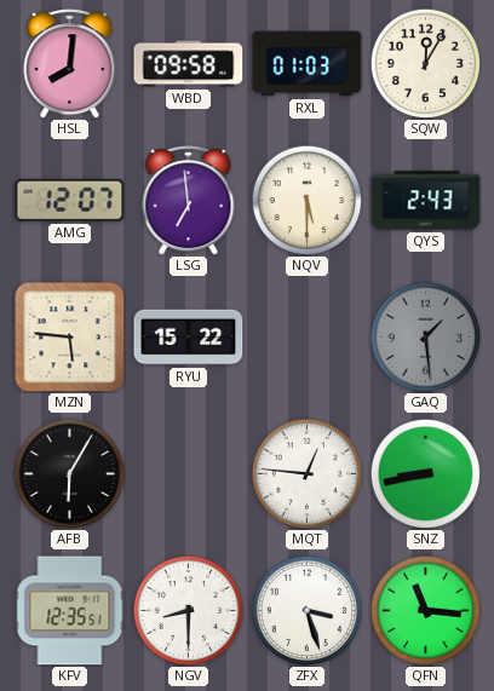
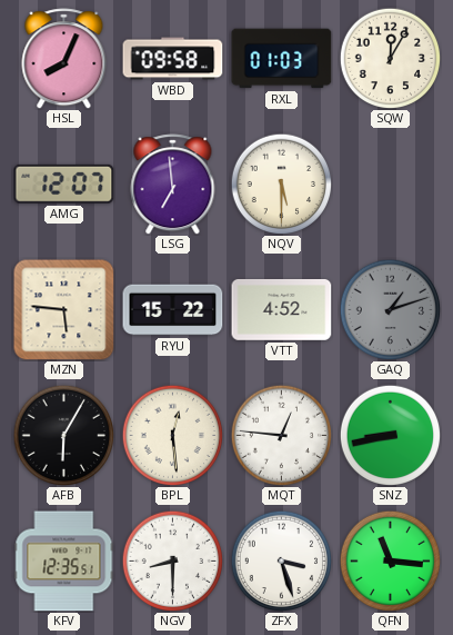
HSL: 8:01 -> 8:04
QYS: 2:43 -> none
VTT: none -> 4:52
GAQ: 1:29 -> 1:12
BPL: none -> 12:29
